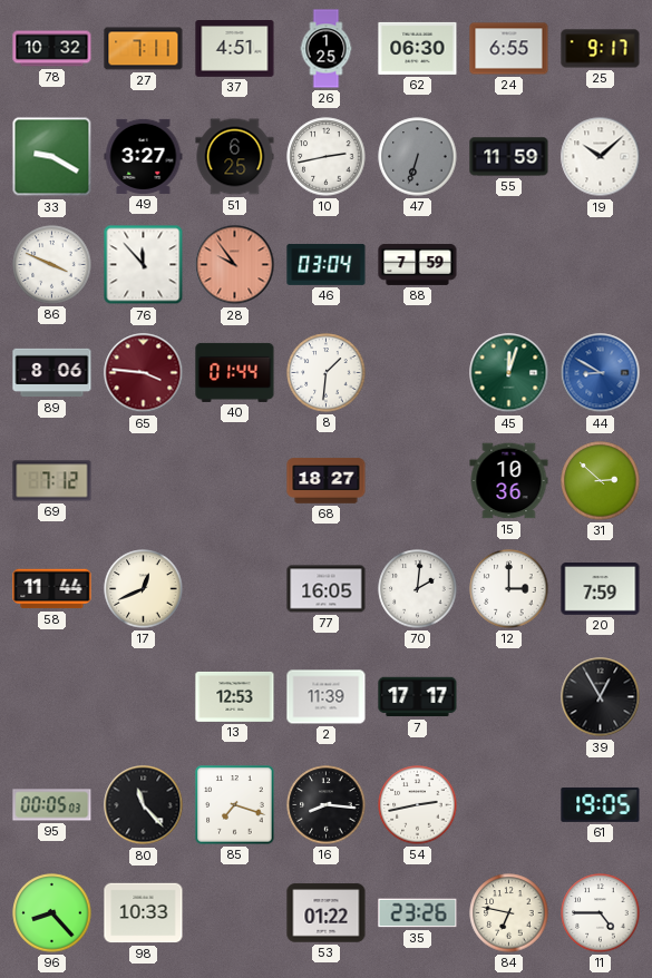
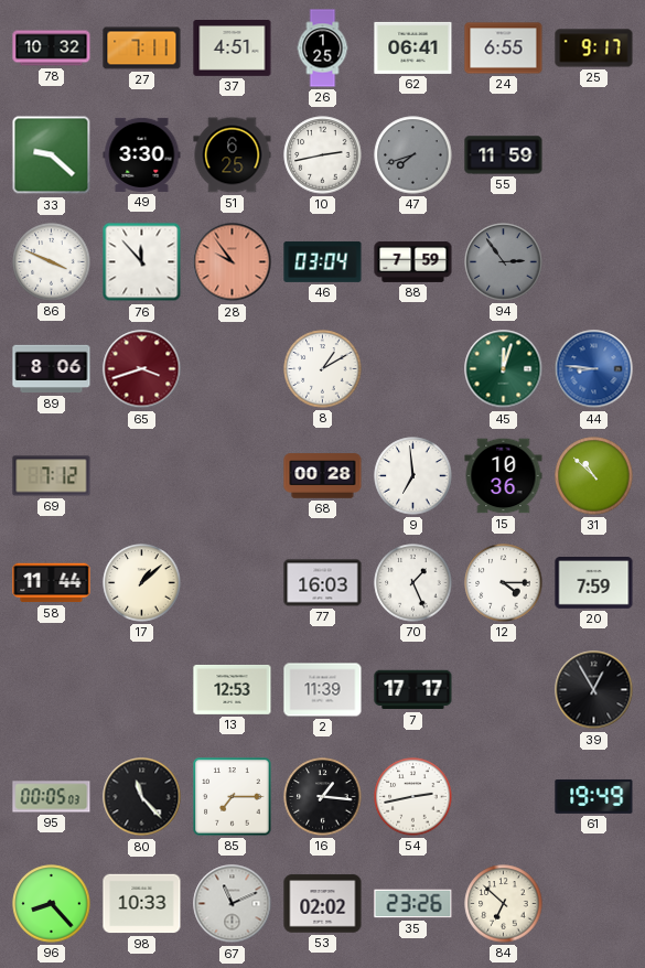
62: 06:30 -> 06:41
33: 9:20 -> 9:22
49: 3:27 -> 3:30
47: 6:33 -> 7:42
19: 10:08 -> none
94: none -> 2:54
65: 3:46 -> 3:42
40: 01:44 -> none
8: 1:31 -> 1:10
44: 8:50 -> 8:46
68: 18:27 -> 00:28
9: none -> 6:59
31: 2:52 -> 10:52
17: 12:41 -> 1:08
77: 16:05 -> 16:03
70: 2:01 -> 1:26
12: 3:00 -> 4:15
85: 7:18 -> 7:15
16: 8:16 -> 1:16
61: 19:05 -> 19:49
67: none -> 11:11
53: 01:22 -> 02:02
84: 6:47 -> 6:52
11: 4:45 -> none
